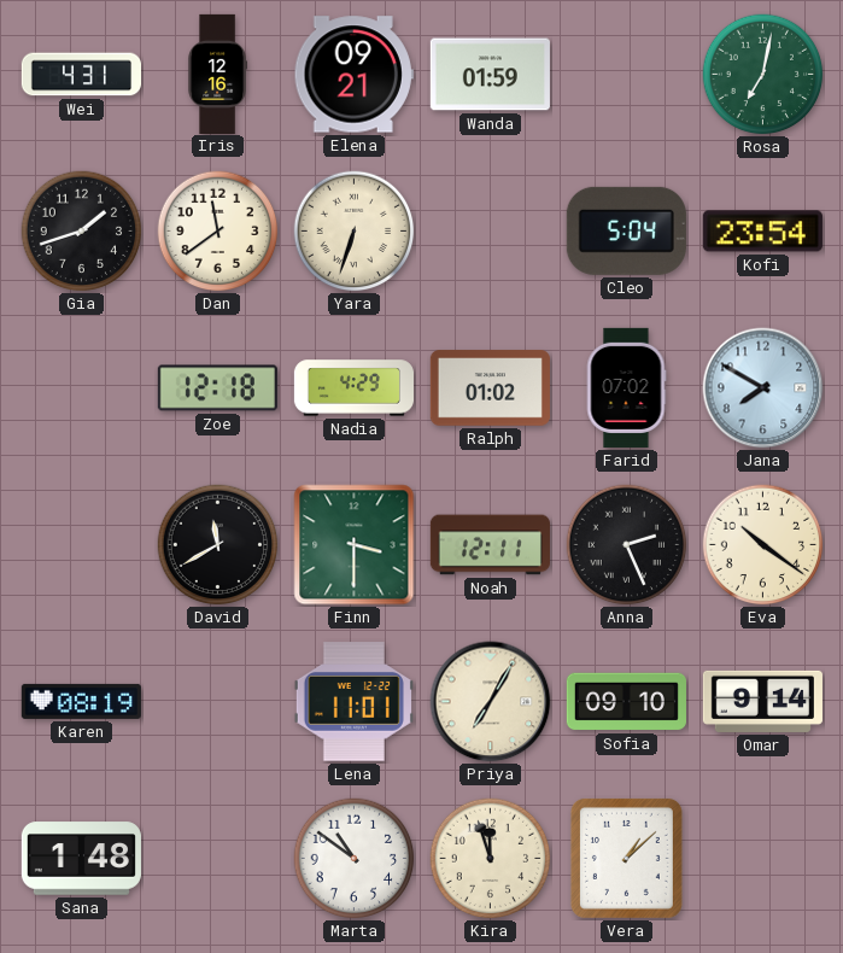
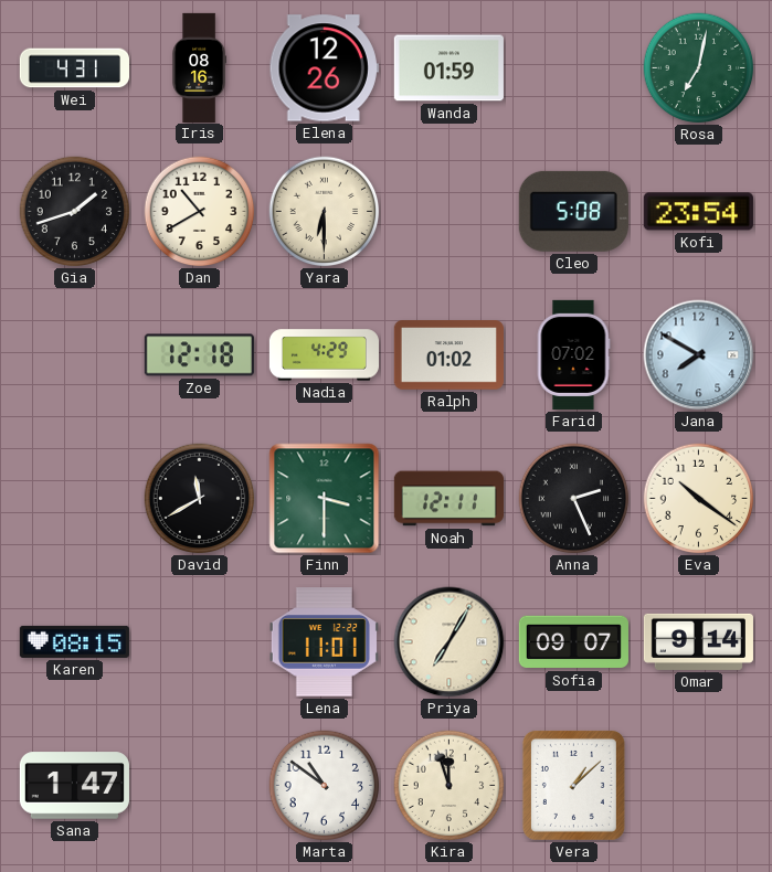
Iris: 12:16 -> 08:16
Elena: 09:21 -> 12:26
Dan: 11:39 -> 10:40
Yara: 6:33 -> 6:30
Cleo: 5:04 -> 5:08
Karen: 08:19 -> 08:15
Sofia: 09:10 -> 09:07
Sana: 1:48 -> 1:47
